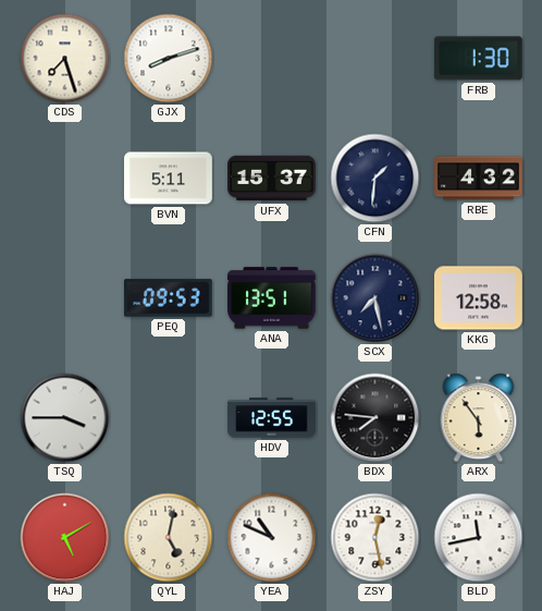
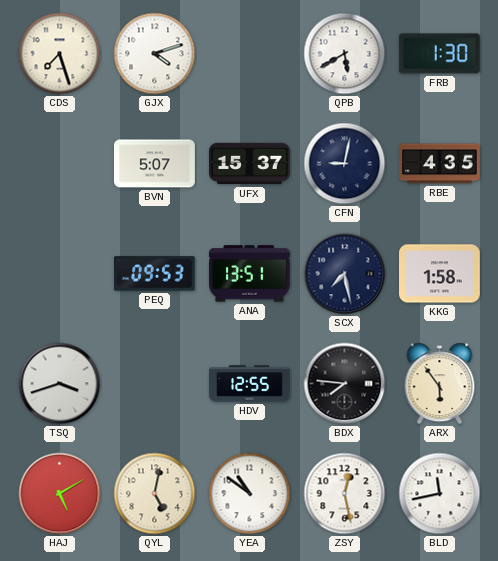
GJX: 8:12 -> 4:12
QPB: none -> 5:40
BVN: 5:11 -> 5:07
CFN: 1:31 -> 9:02
RBE: 4:32 -> 4:35
KKG: 12:58 -> 1:58
TSQ: 3:45 -> 3:42
YEA: 10:49 -> 10:51
